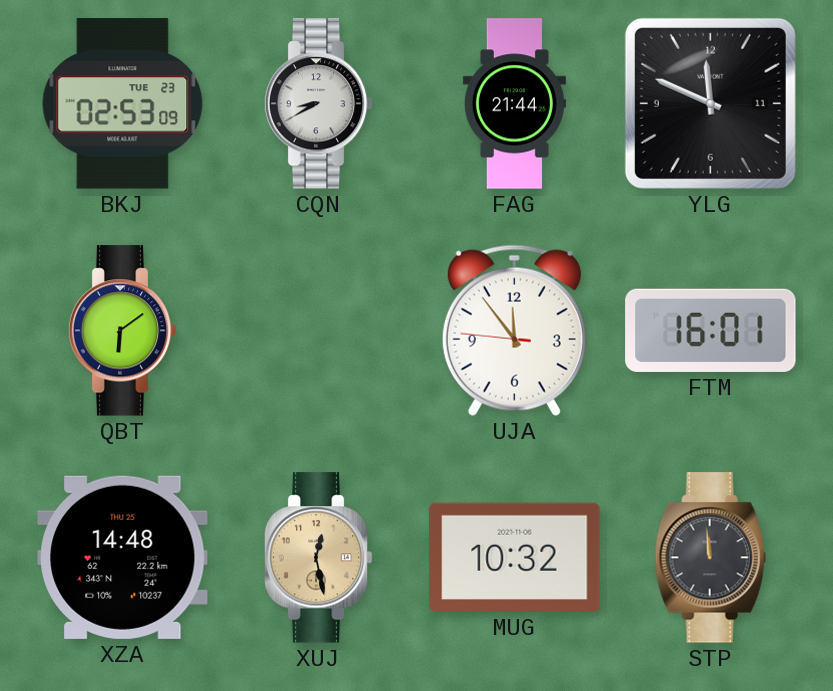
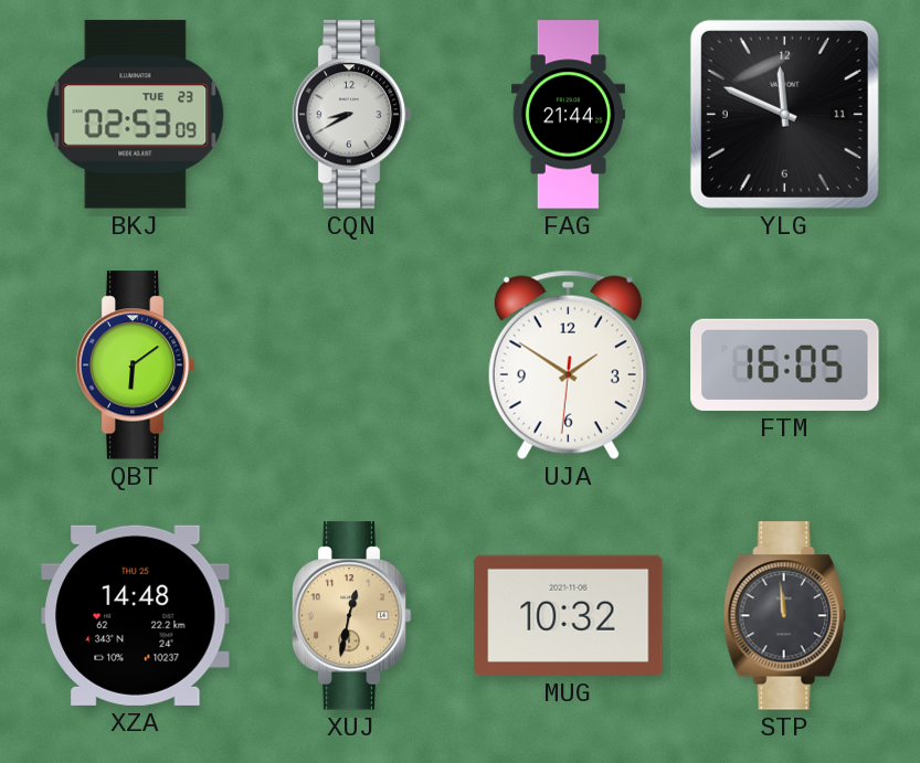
UJA: 11:53 -> 1:50
FTM: 16:01 -> 16:05
XUJ: 12:28 -> 12:32
